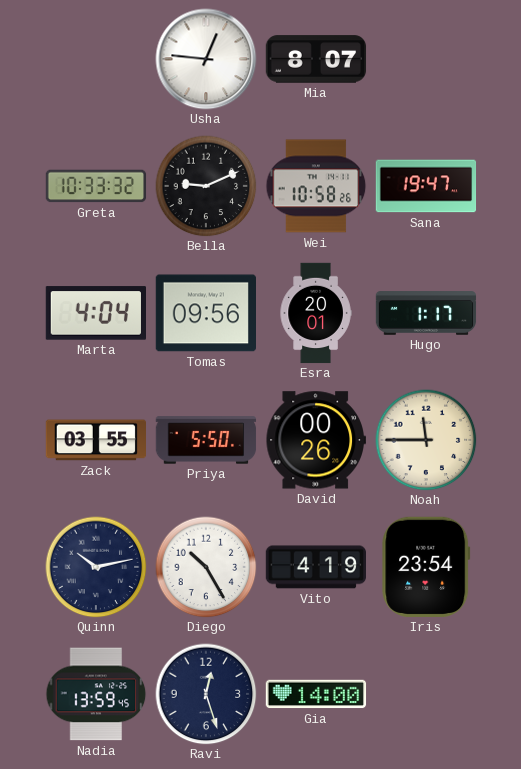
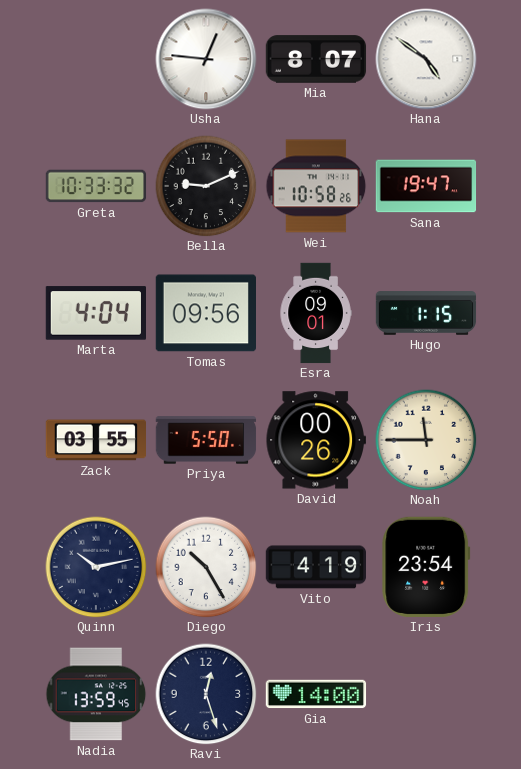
Hana: none -> 4:51
Esra: 20:01 -> 09:01
Hugo: 1:17 -> 1:15
